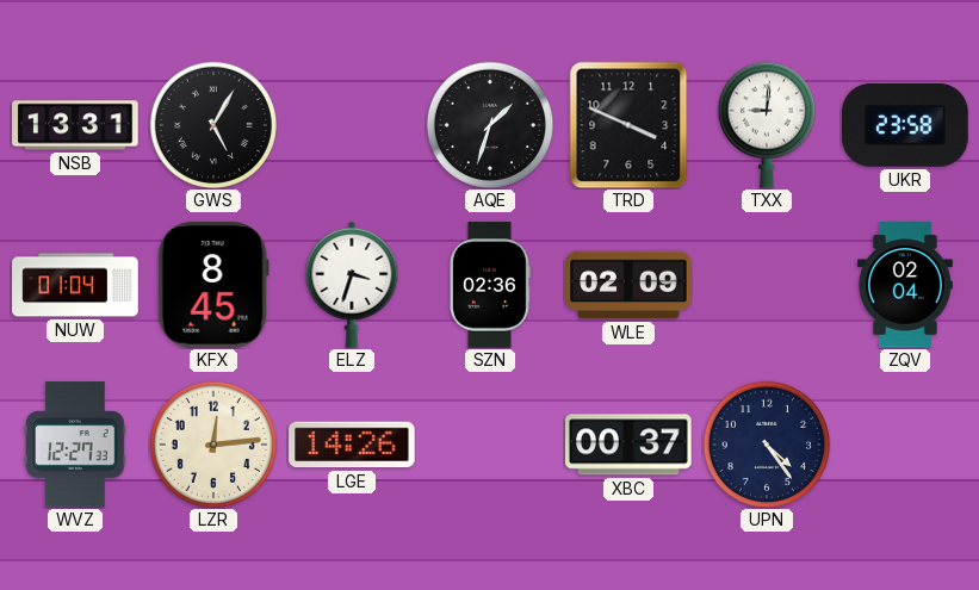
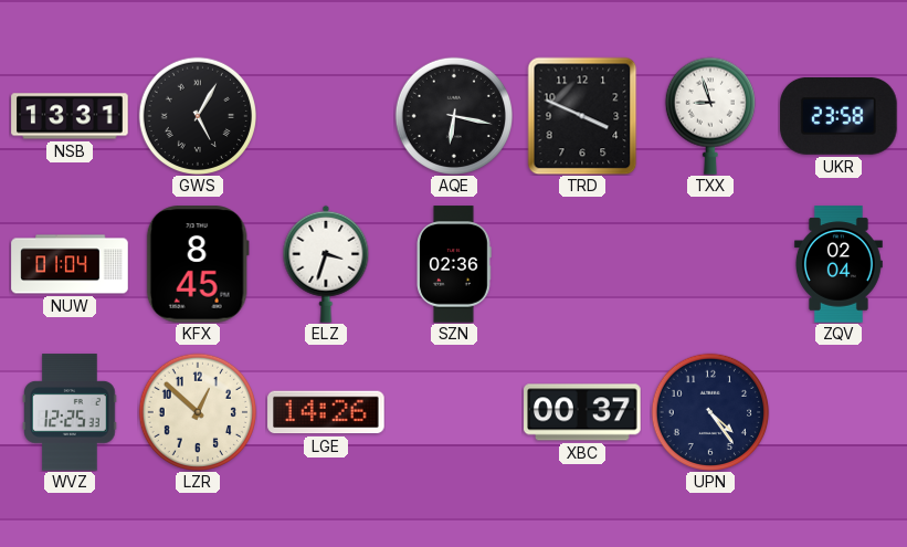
AQE: 1:33 -> 6:17
TXX: 9:01 -> 8:57
WLE: 02:09 -> none
WVZ: 12:27 -> 12:25
LZR: 12:14 -> 12:52
